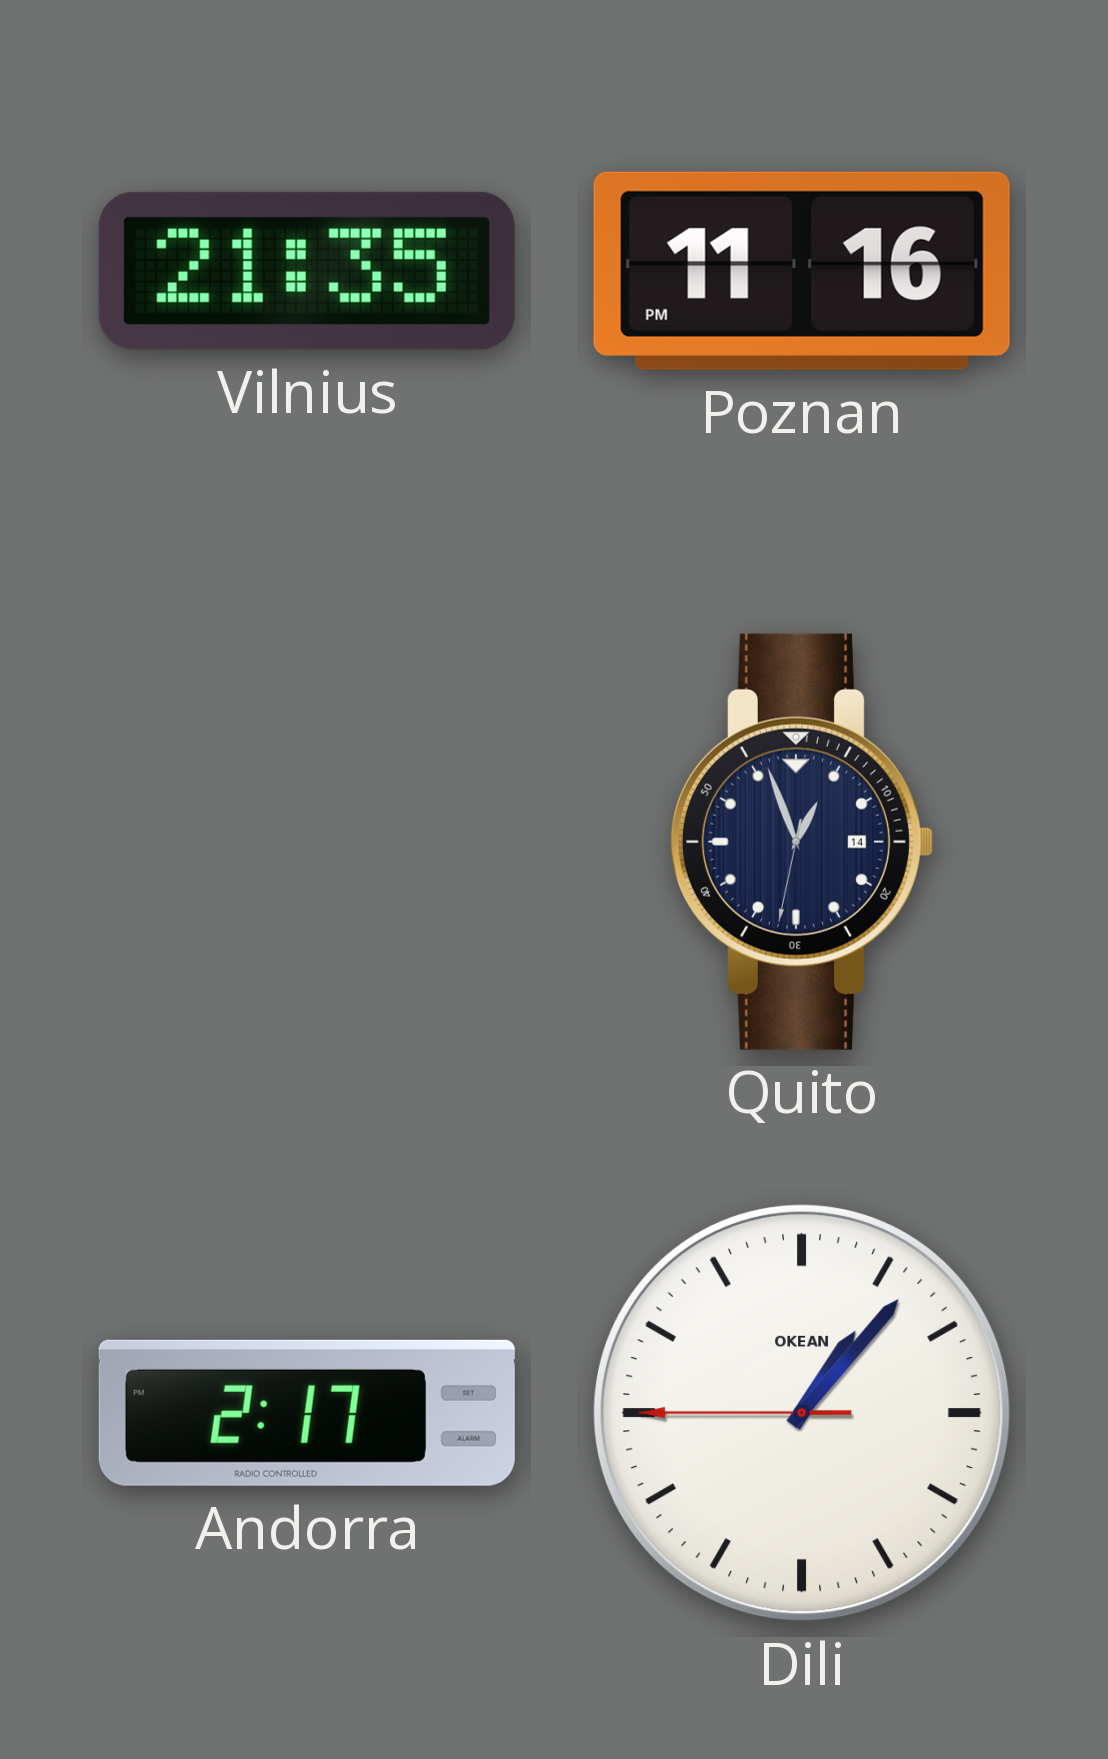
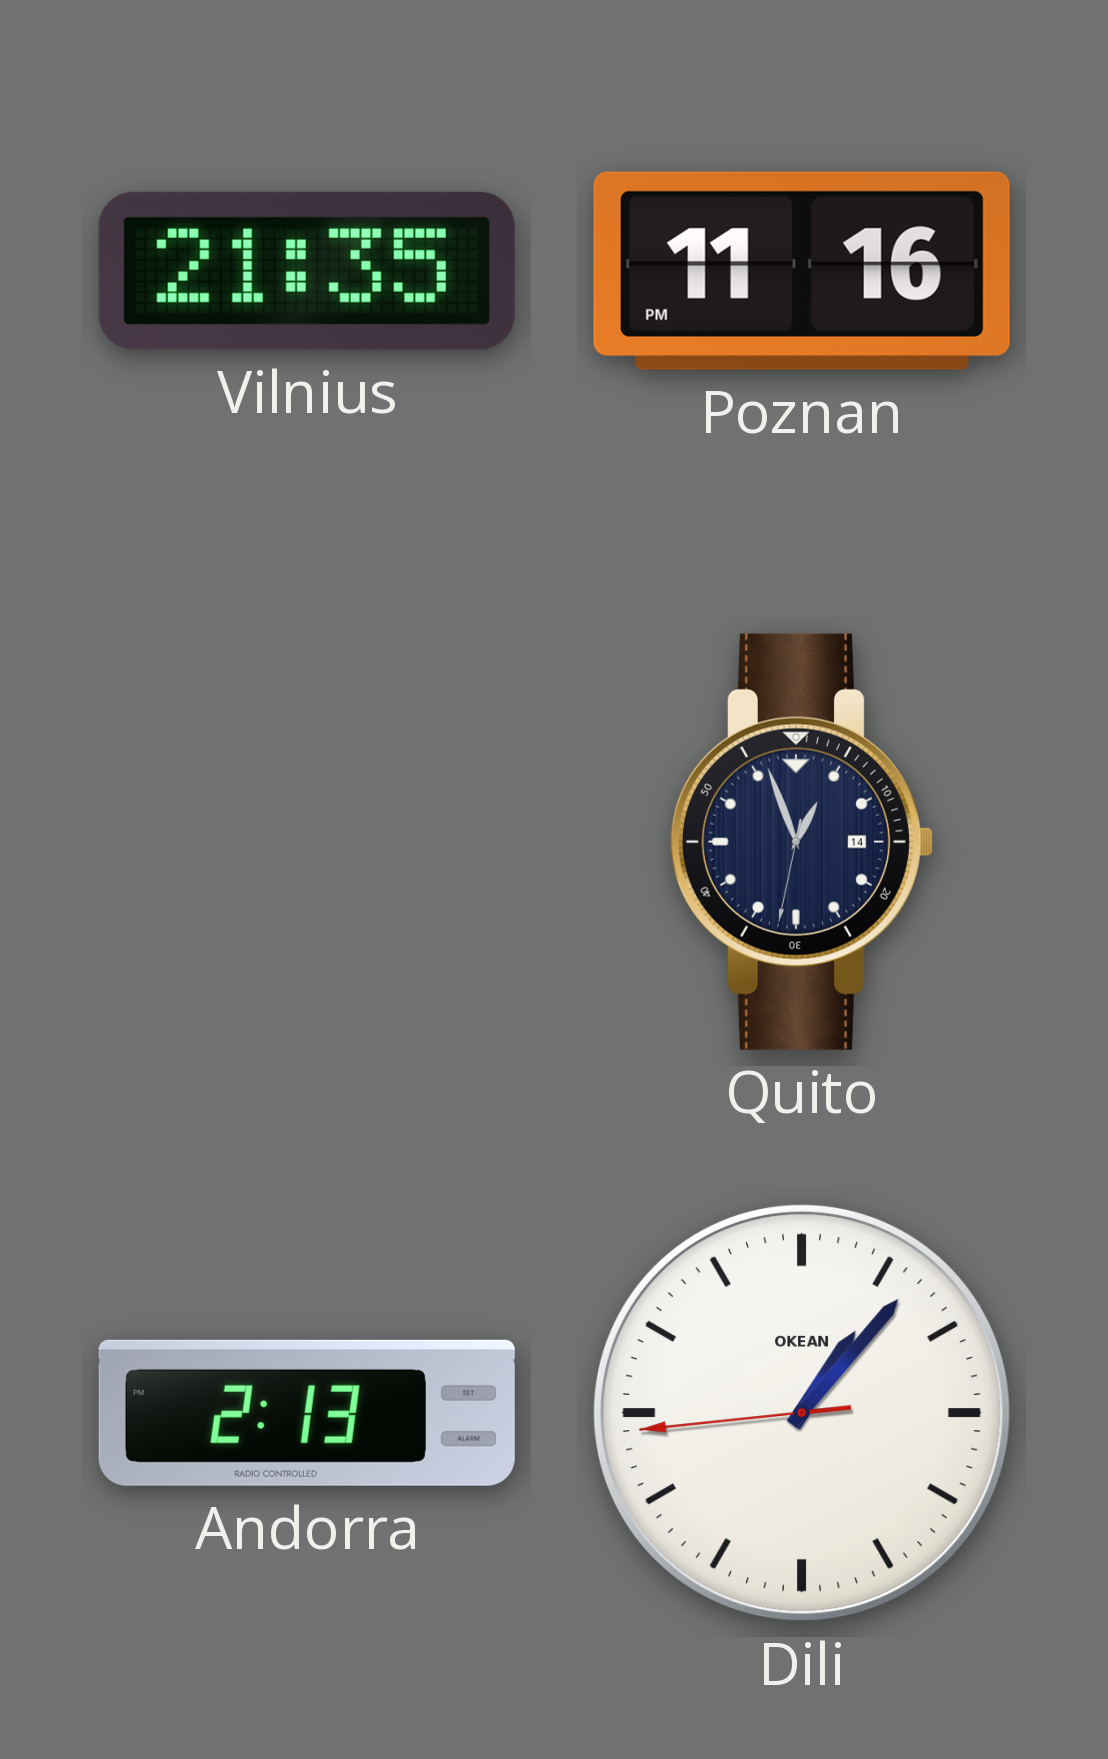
Andorra: 2:17 -> 2:13
Dili: 1:06:45 -> 1:06:44
